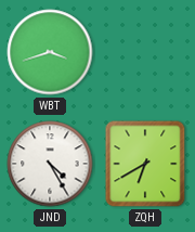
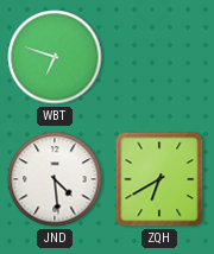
WBT: 3:42 -> 6:48
JND: 4:25 -> 4:29
